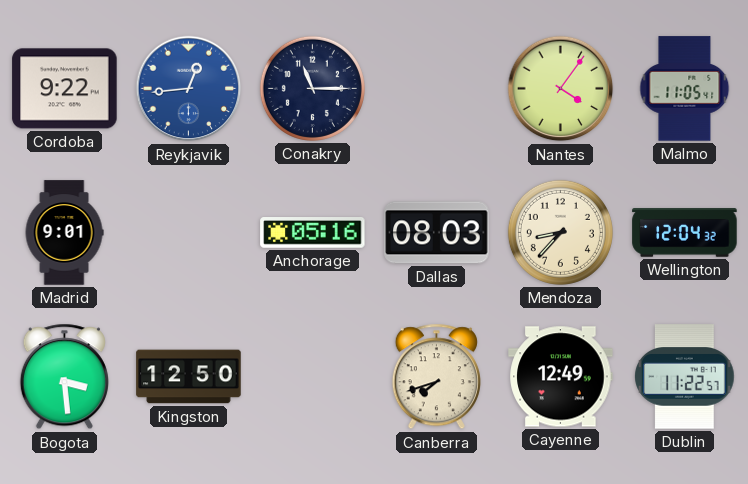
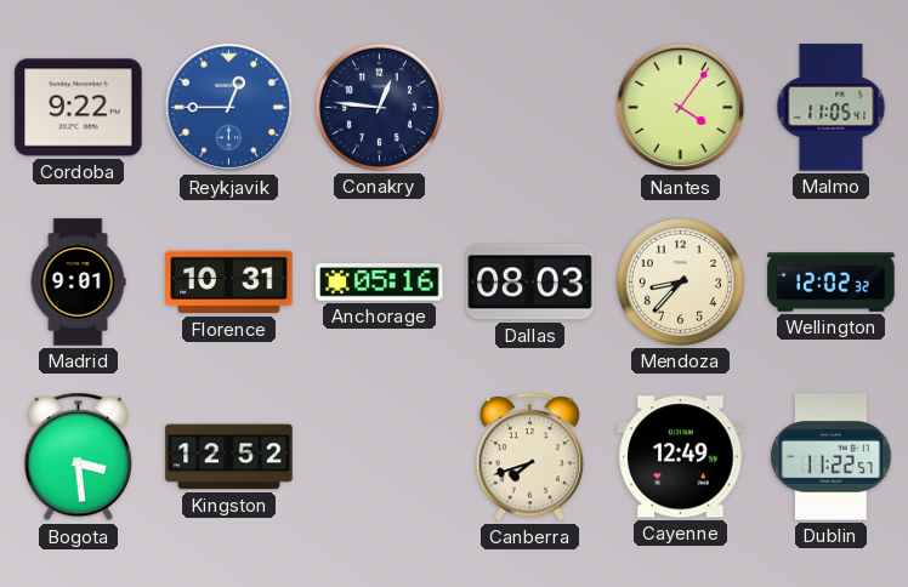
Reykjavik: 12:44 -> 12:45
Conakry: 11:15 -> 12:46
Florence: none -> 10:31
Wellington: 12:04 -> 12:02
Kingston: 12:50 -> 12:52
